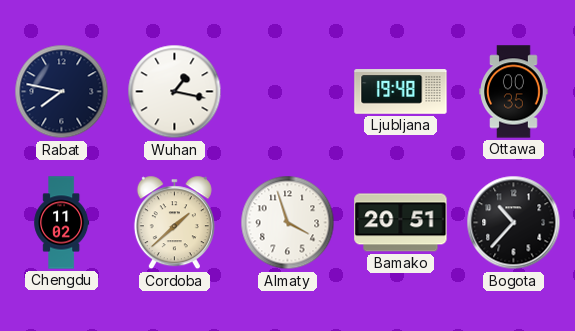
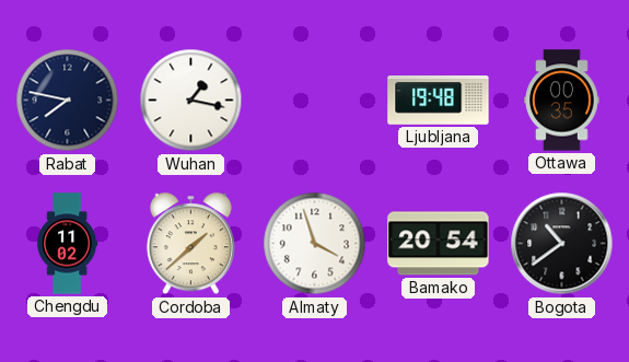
Bamako: 20:51 -> 20:54
Bogota: 10:37 -> 10:39
